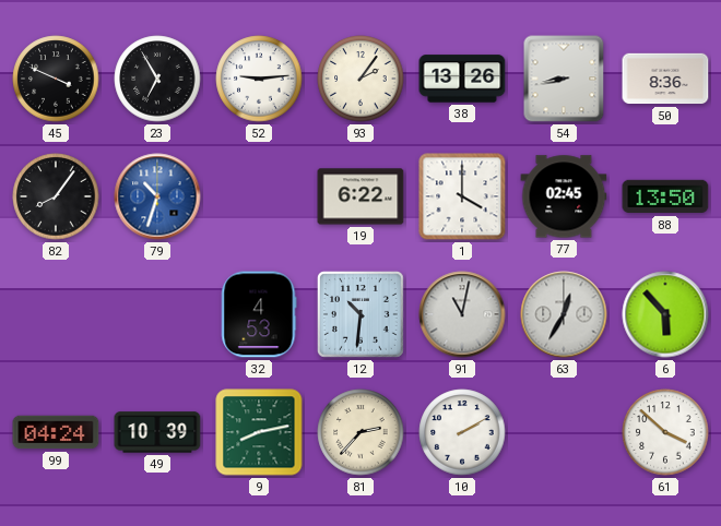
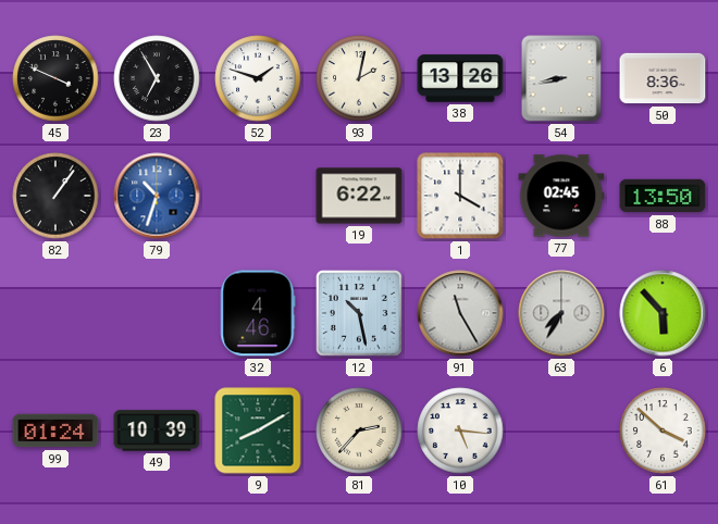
52: 9:14 -> 1:48
93: 2:06 -> 2:02
82: 8:06 -> 1:06
32: 4:53 -> 4:46
12: 10:31 -> 10:28
91: 11:02 -> 11:25
63: 12:35 -> 7:35
99: 04:24 -> 01:24
9: 8:13 -> 8:10
10: 2:10 -> 5:16
